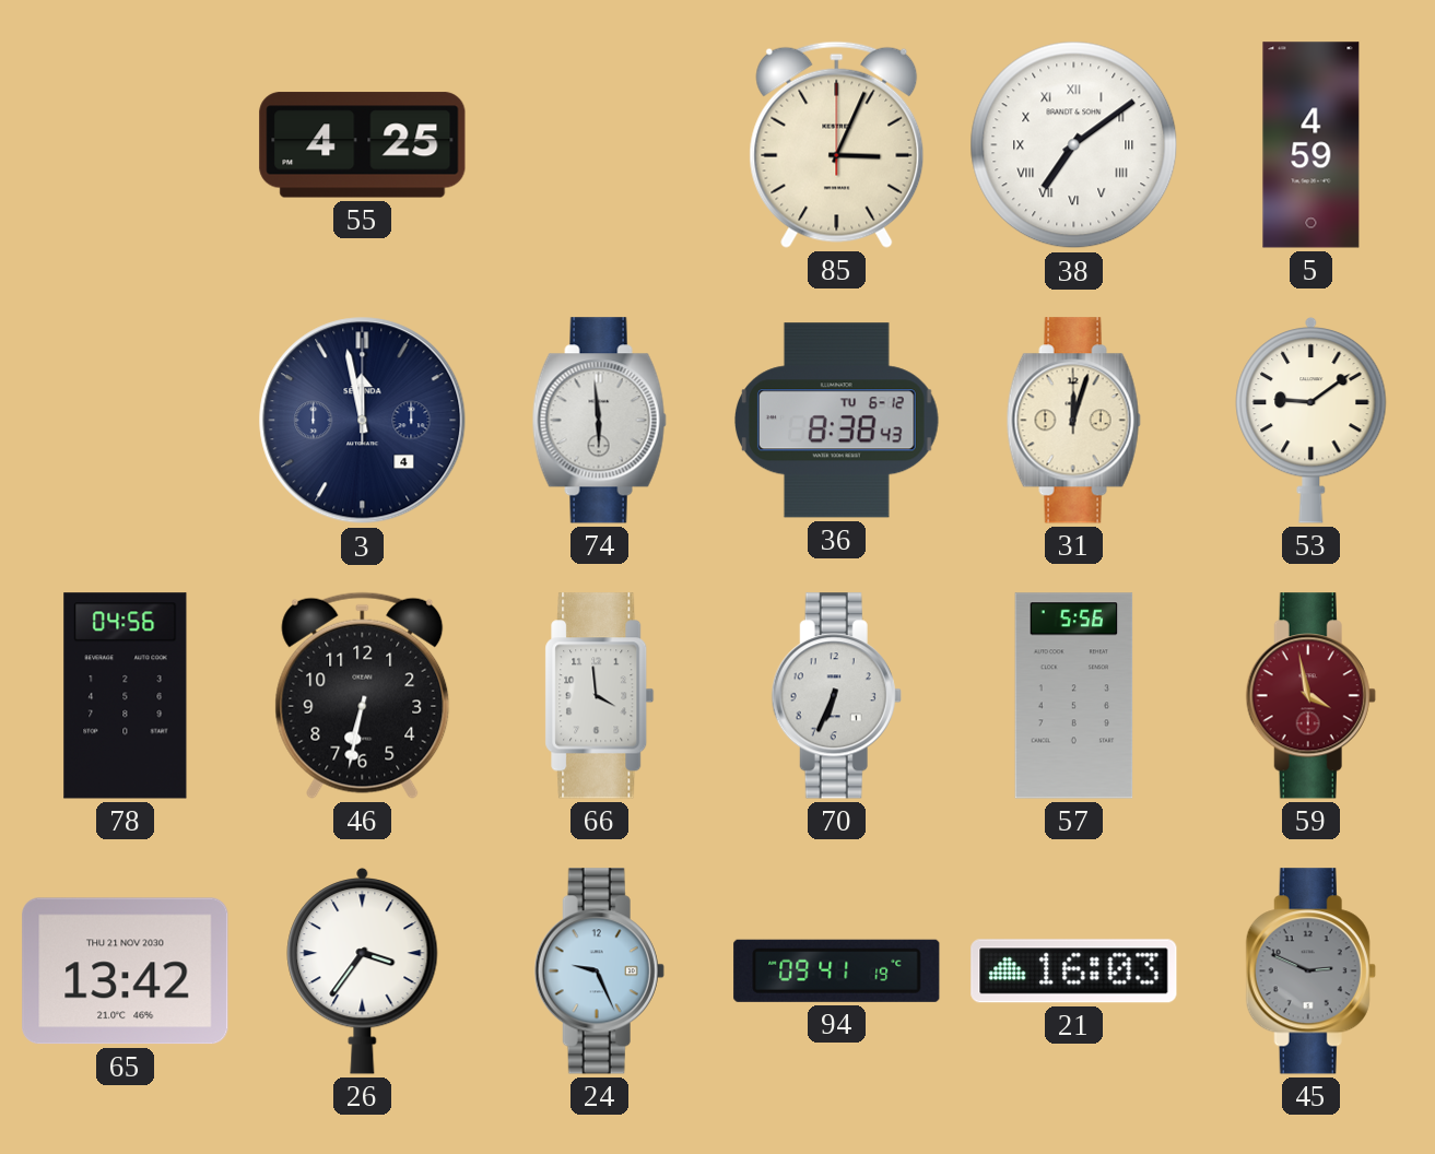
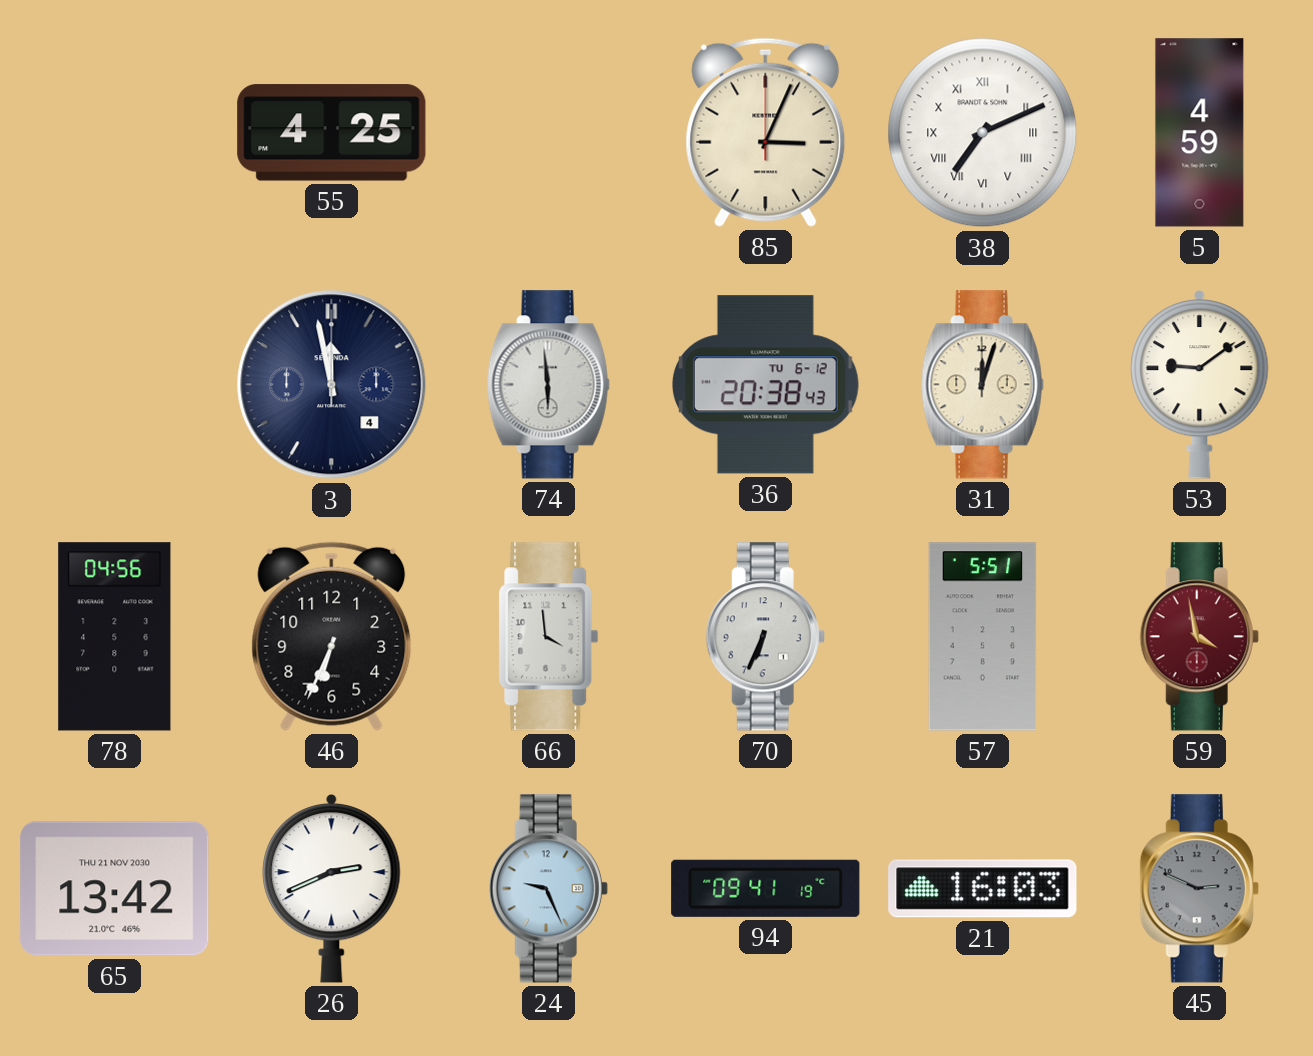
38: 7:09 -> 7:11
36: 8:38 -> 20:38
46: 6:32 -> 6:34
57: 5:56 -> 5:51
26: 3:36 -> 2:41
